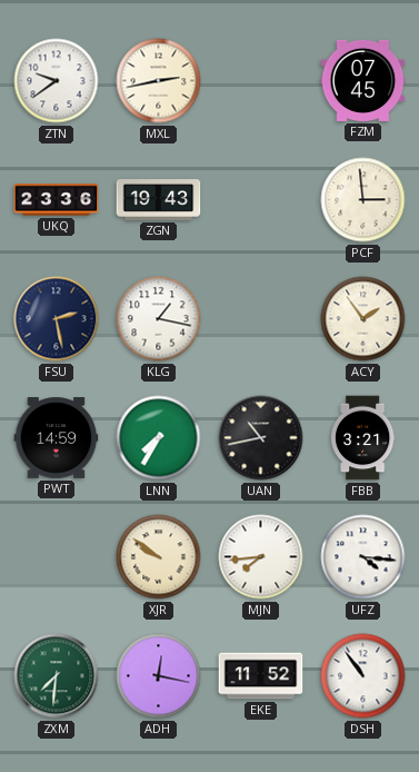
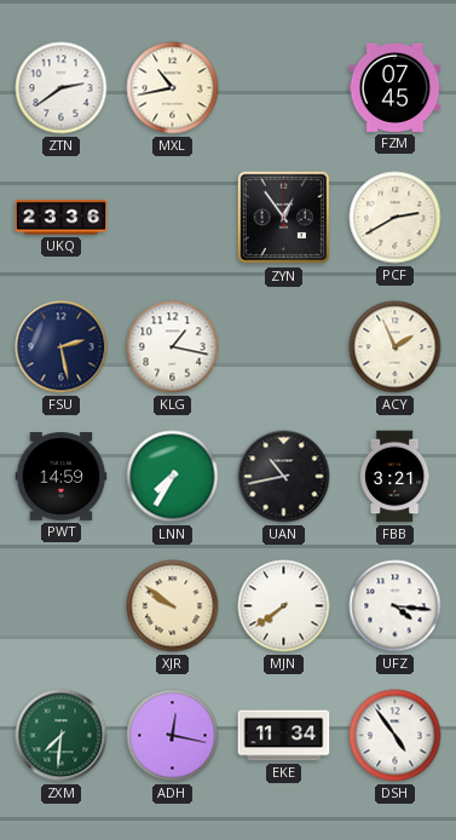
ZTN: 9:39 -> 2:39
MXL: 2:43 -> 10:43
ZGN: 19:43 -> none
ZYN: none -> 12:54
PCF: 2:59 -> 2:40
ACY: 1:54 -> 1:56
MJN: 7:44 -> 7:39
EKE: 11:52 -> 11:34
DSH: 10:54 -> 4:54
